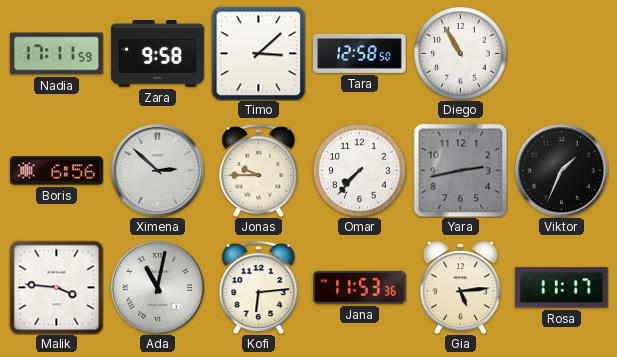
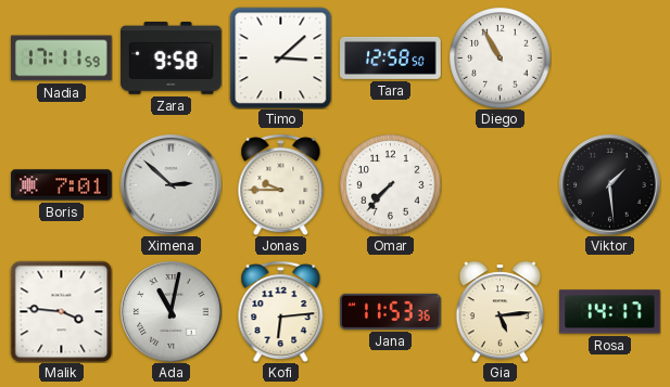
Boris: 6:56 -> 7:01
Yara: 2:43 -> none
Viktor: 1:34 -> 1:29
Rosa: 11:17 -> 14:17
